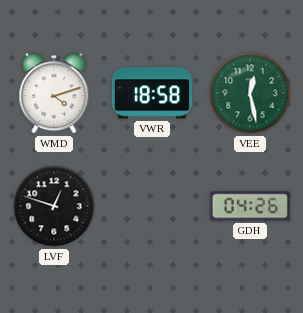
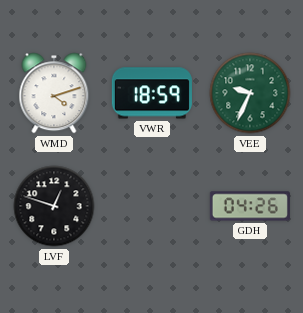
VWR: 18:58 -> 18:59
VEE: 12:28 -> 9:34
